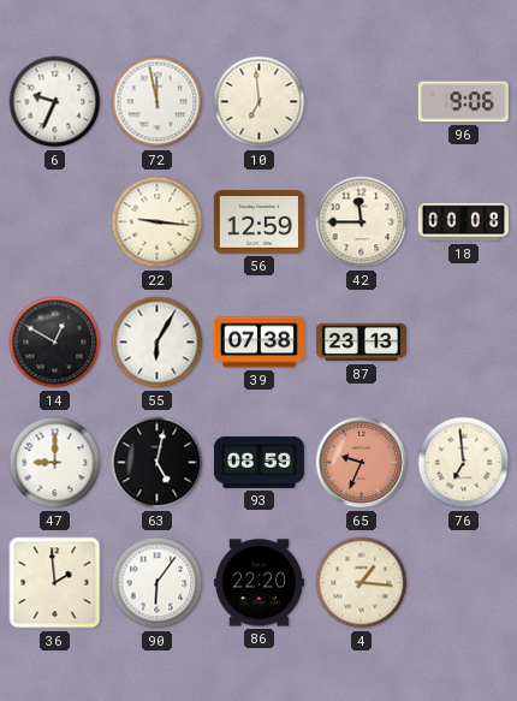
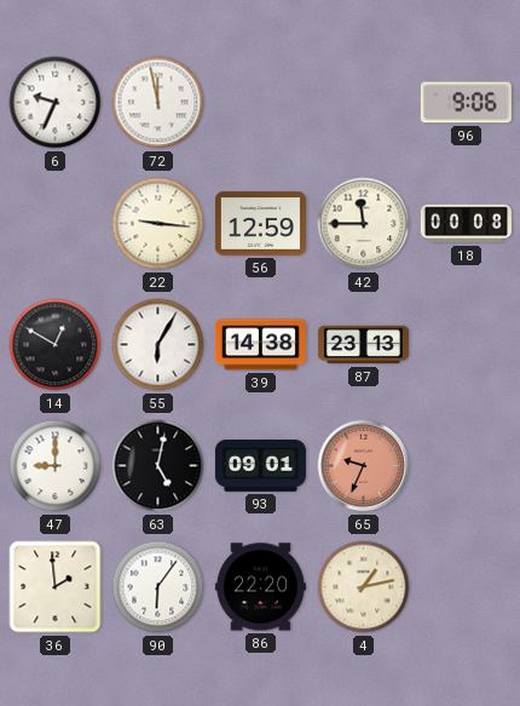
10: 6:59 -> none
39: 07:38 -> 14:38
93: 08:59 -> 09:01
76: 6:59 -> none
4: 1:16 -> 1:13
